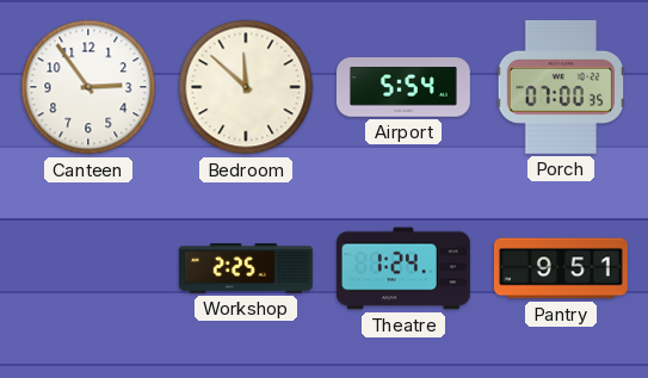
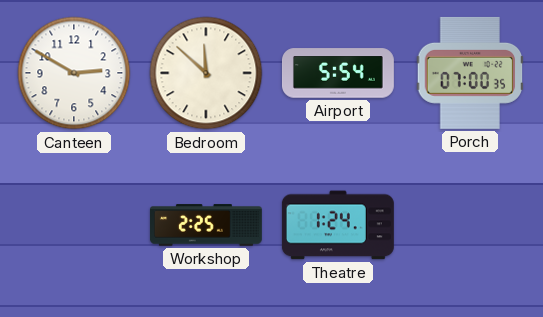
Canteen: 2:54 -> 2:50
Pantry: 9:51 -> none
